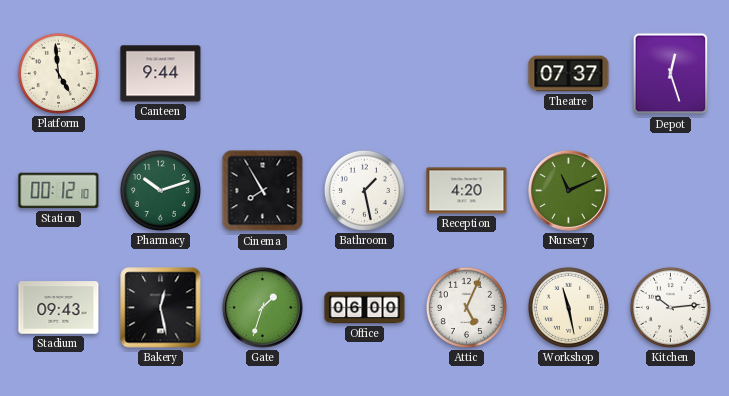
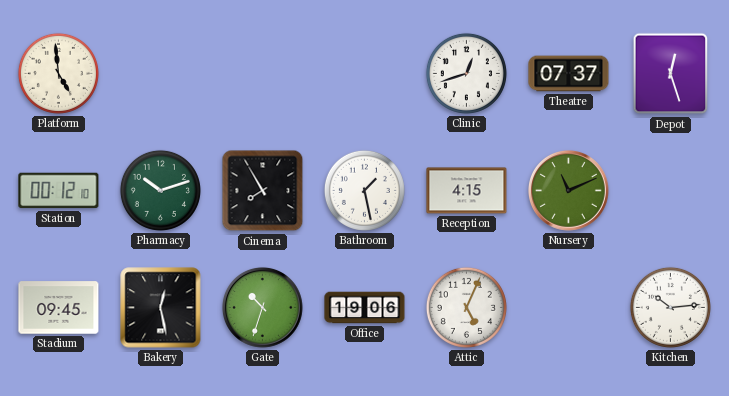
Canteen: 9:44 -> none
Clinic: none -> 12:42
Reception: 4:20 -> 4:15
Stadium: 09:43 -> 09:45
Gate: 1:33 -> 10:33
Office: 06:00 -> 19:06
Workshop: 11:28 -> none
